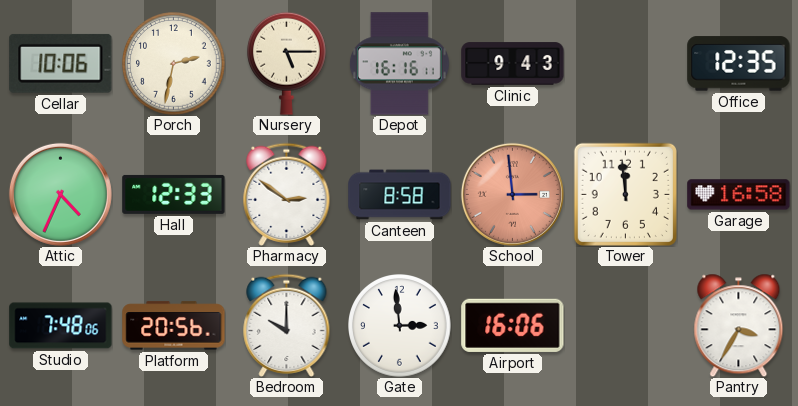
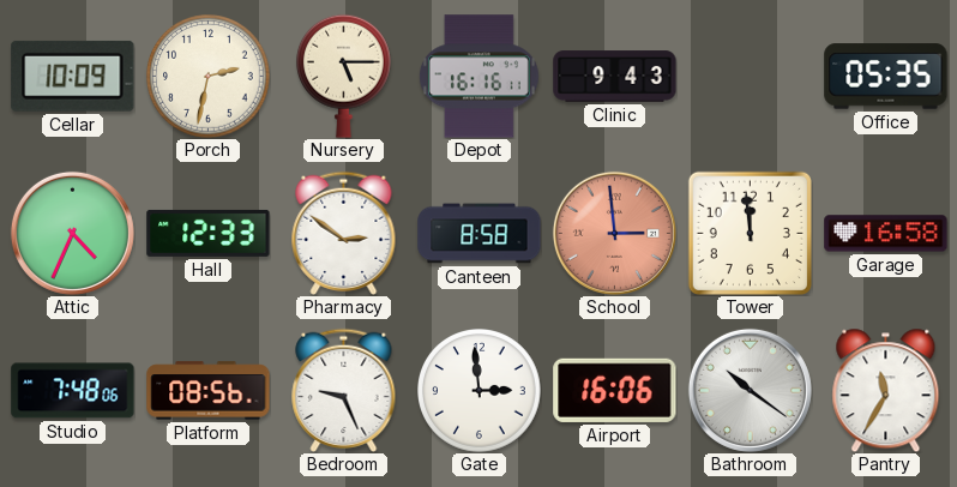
Cellar: 10:06 -> 10:09
Office: 12:35 -> 05:35
Platform: 20:56 -> 08:56
Bedroom: 10:00 -> 9:26
Bathroom: none -> 10:21
Pantry: 3:35 -> 11:35
